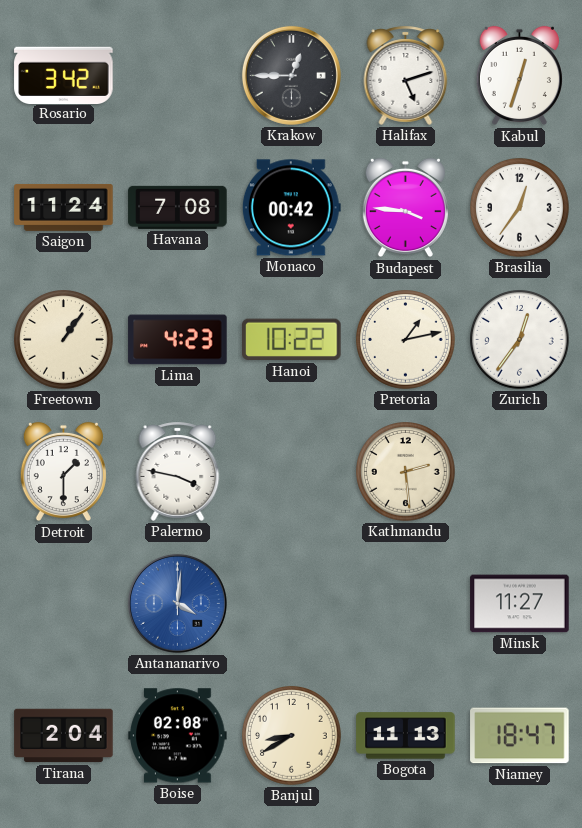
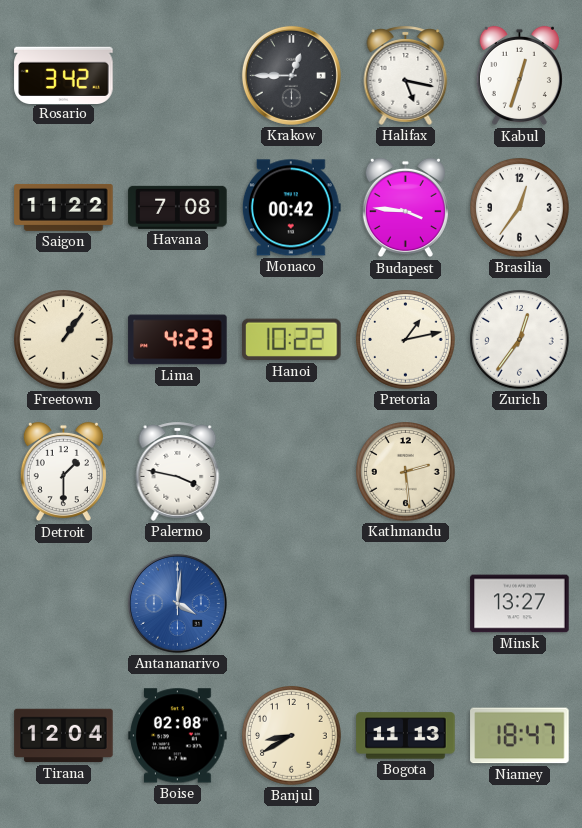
Halifax: 5:12 -> 5:17
Saigon: 11:24 -> 11:22
Minsk: 11:27 -> 13:27
Tirana: 2:04 -> 12:04
